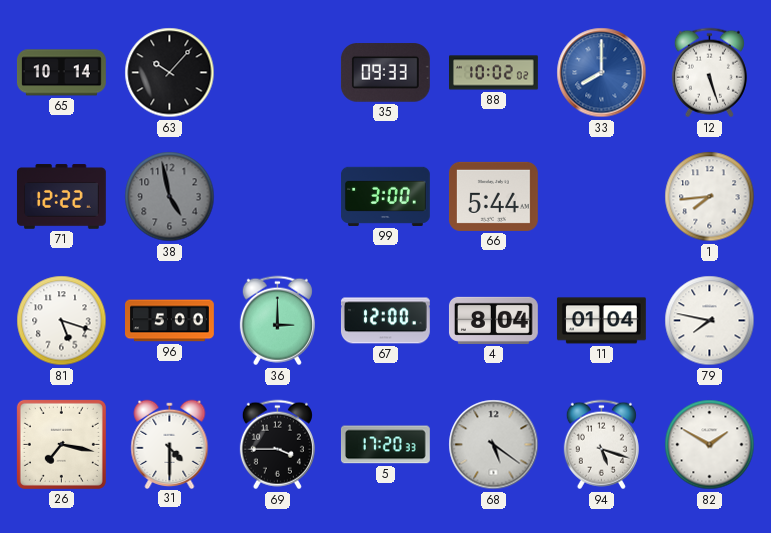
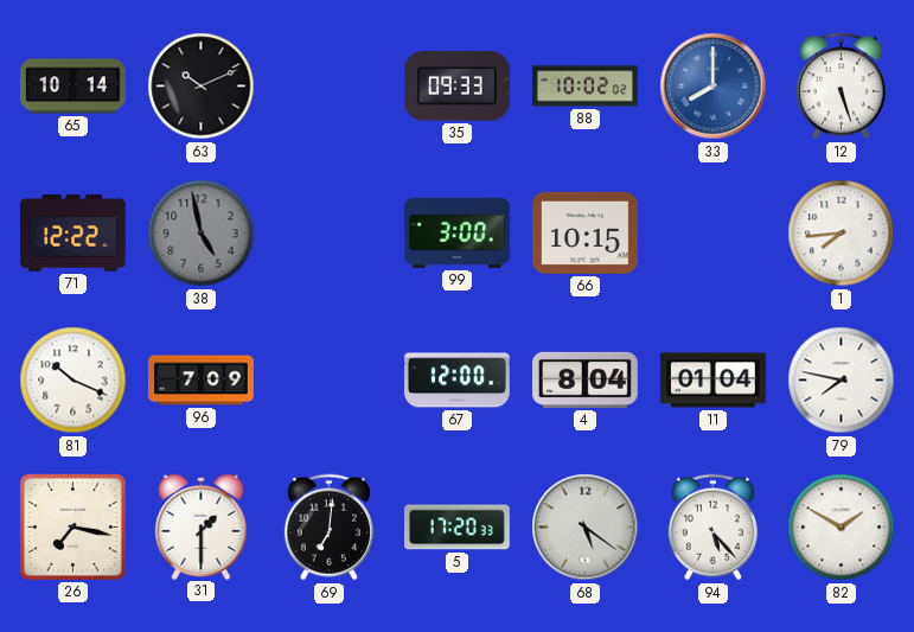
63: 10:07 -> 10:11
66: 5:44 -> 10:15
81: 5:18 -> 10:19
96: 5:00 -> 7:09
36: 3:00 -> none
31: 4:30 -> 1:30
69: 3:45 -> 7:01
94: 5:18 -> 5:23
